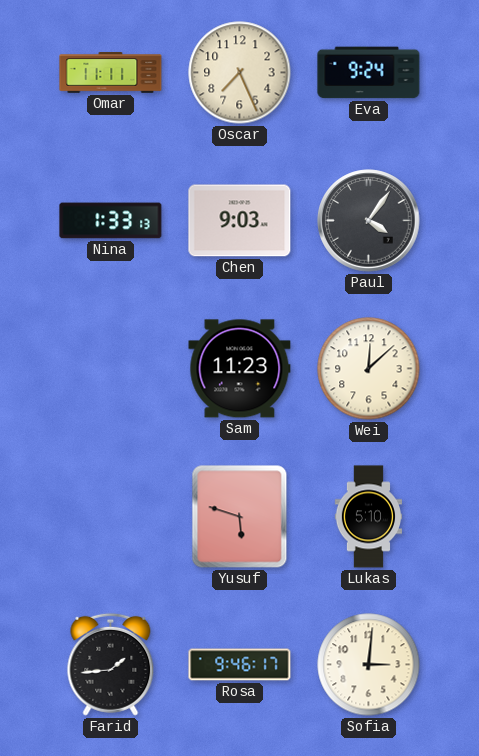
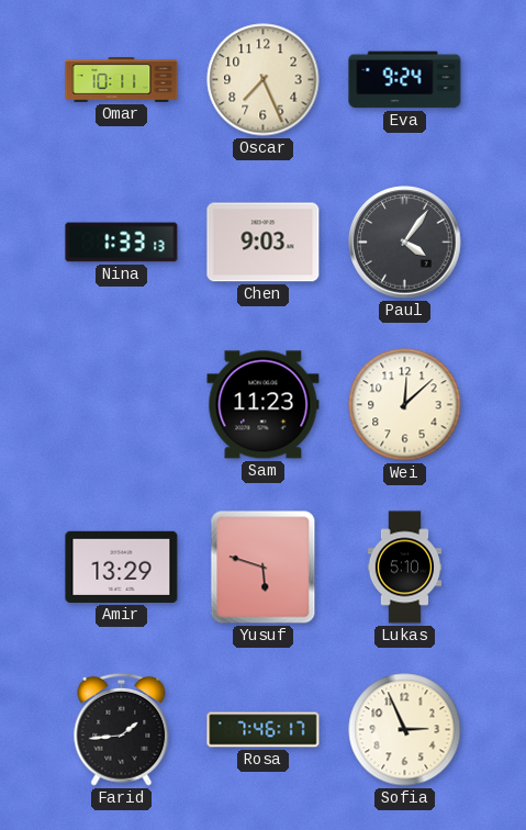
Omar: 11:11 -> 10:11
Amir: none -> 13:29
Rosa: 9:46 -> 7:46
Sofia: 3:01 -> 2:56
